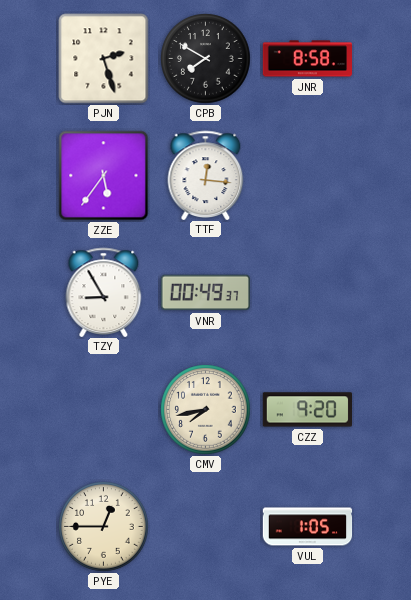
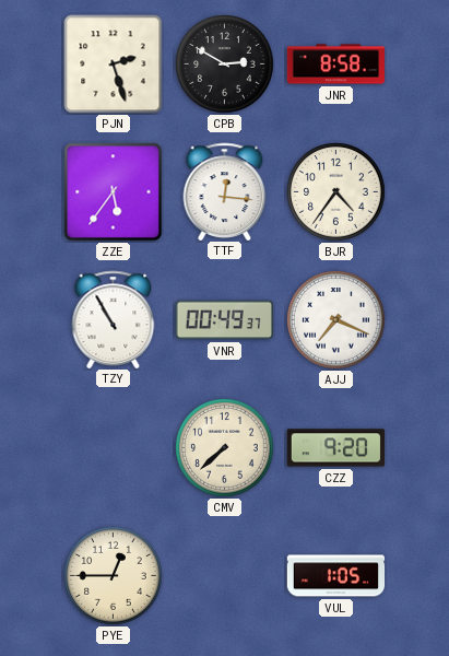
CPB: 7:50 -> 2:50
BJR: none -> 4:36
TZY: 8:55 -> 10:55
AJJ: none -> 7:19
CMV: 7:43 -> 7:38
